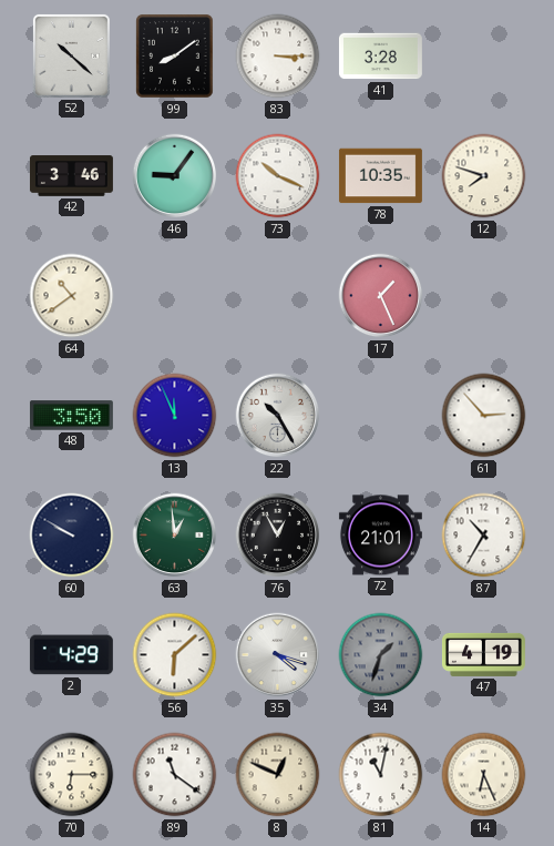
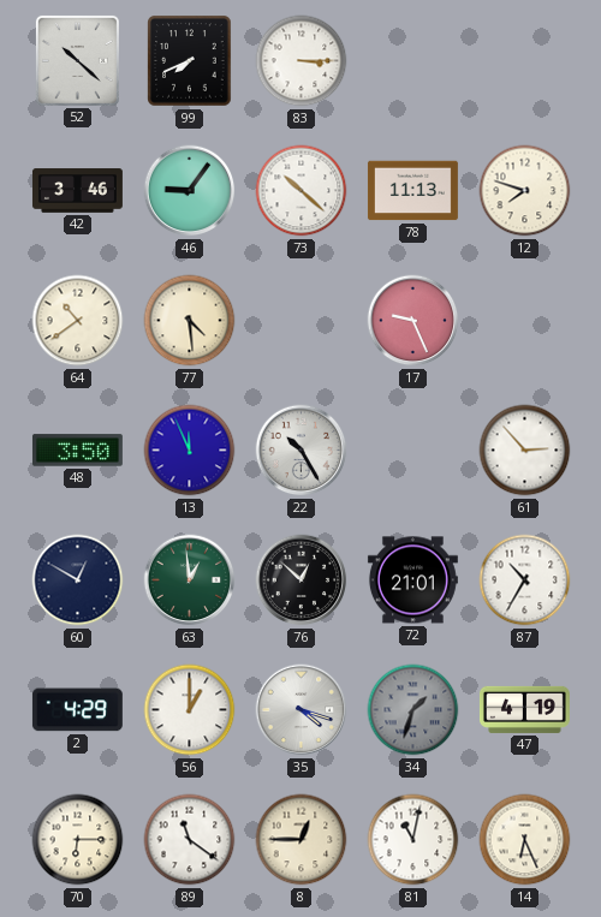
99: 8:09 -> 7:41
41: 3:28 -> none
73: 10:19 -> 10:22
78: 10:35 -> 11:13
77: none -> 4:29
17: 1:26 -> 9:26
60: 9:50 -> 12:50
76: 12:55 -> 12:52
56: 6:08 -> 1:00
8: 12:49 -> 12:45
